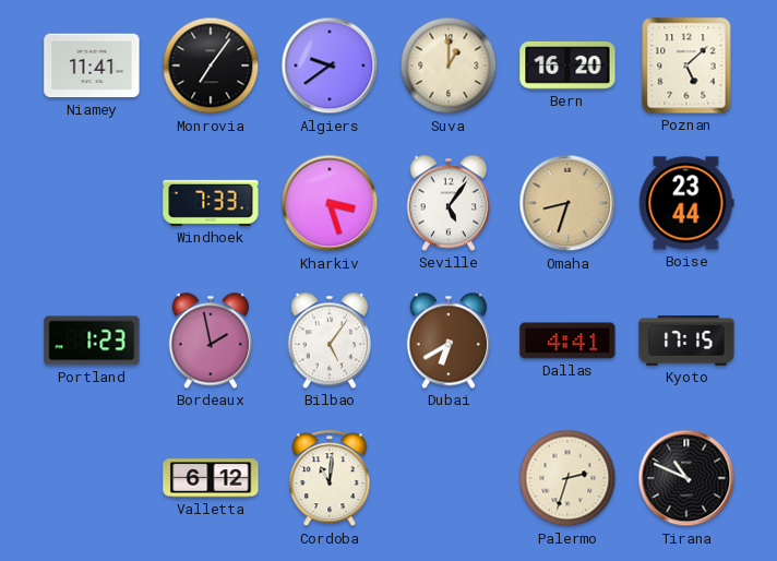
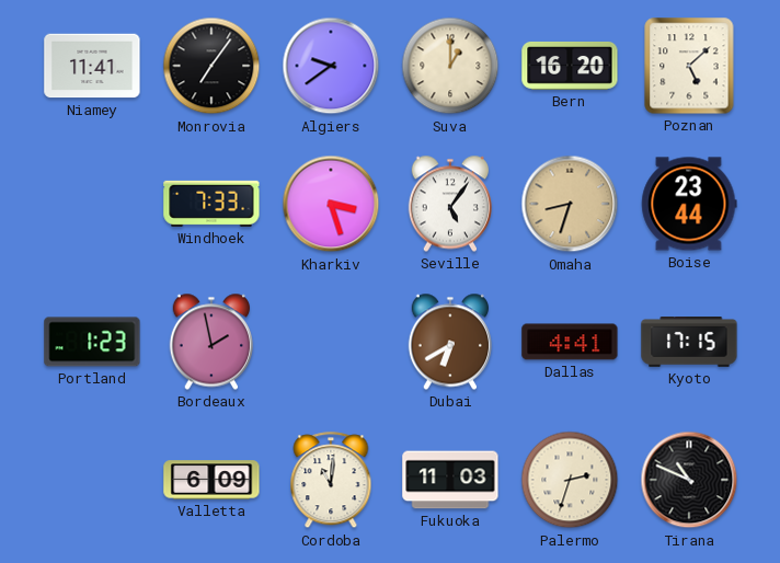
Bilbao: 5:06 -> none
Valletta: 6:12 -> 6:09
Fukuoka: none -> 11:03
